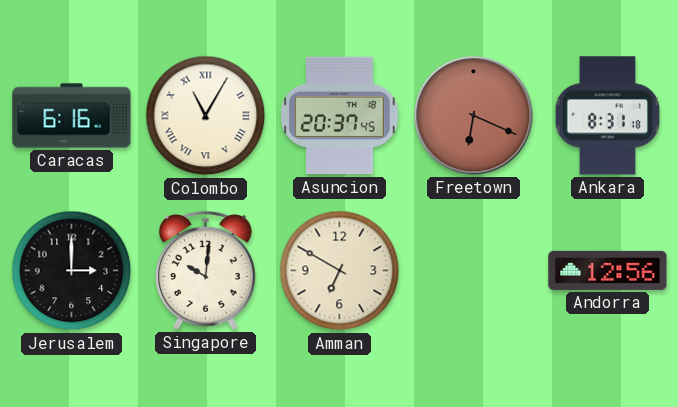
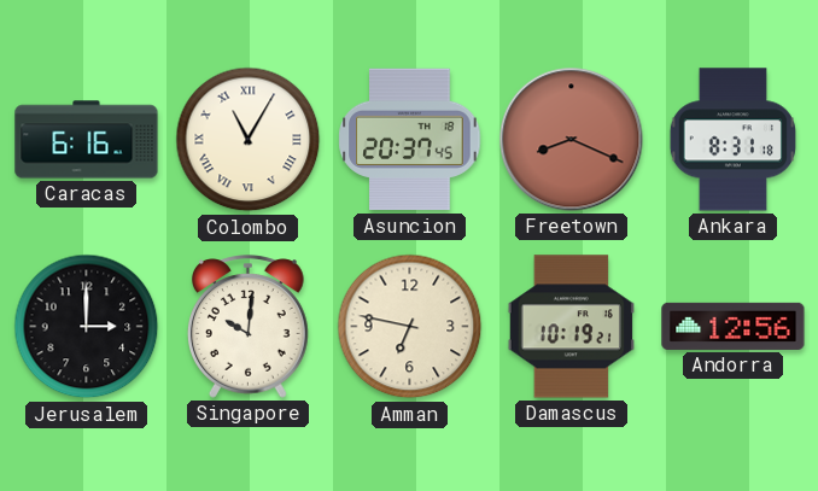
Freetown: 6:19 -> 8:19
Amman: 6:50 -> 6:47
Damascus: none -> 10:19
